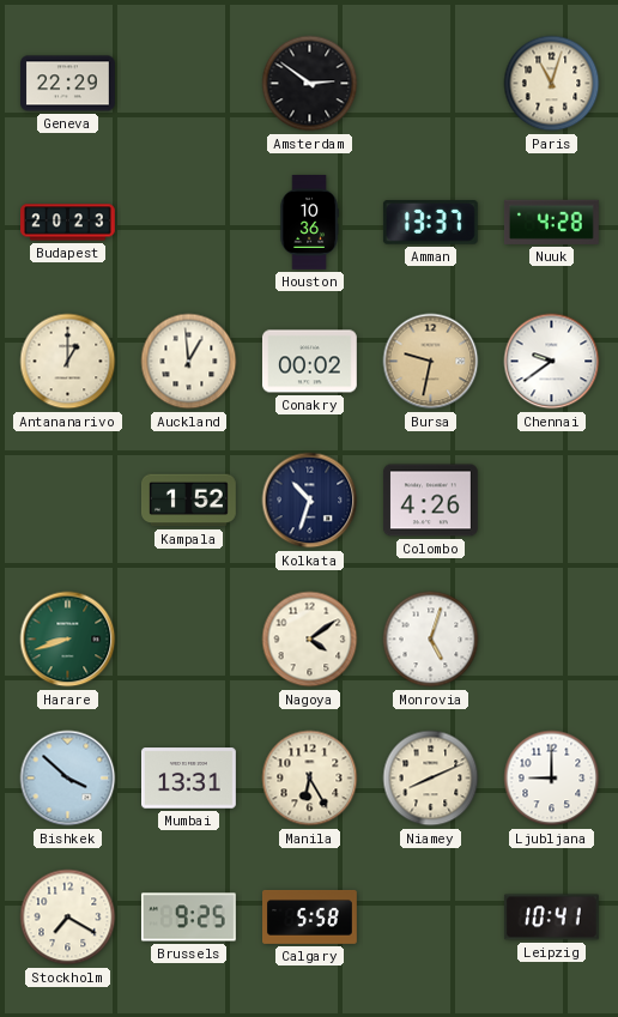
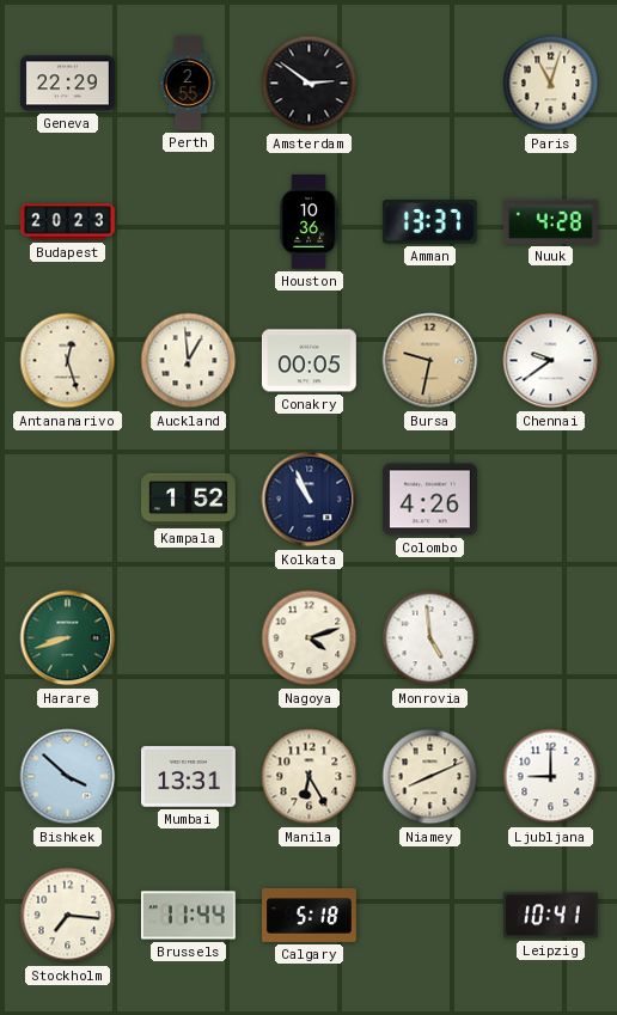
Perth: none -> 2:55
Antananarivo: 1:00 -> 12:27
Conakry: 00:02 -> 00:05
Kolkata: 10:33 -> 10:56
Nagoya: 4:09 -> 4:12
Monrovia: 5:03 -> 4:59
Stockholm: 7:20 -> 7:16
Brussels: 9:25 -> 11:44
Calgary: 5:58 -> 5:18
